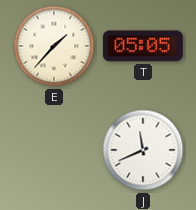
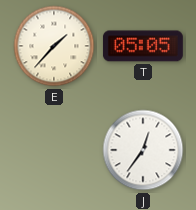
J: 11:41 -> 12:36
